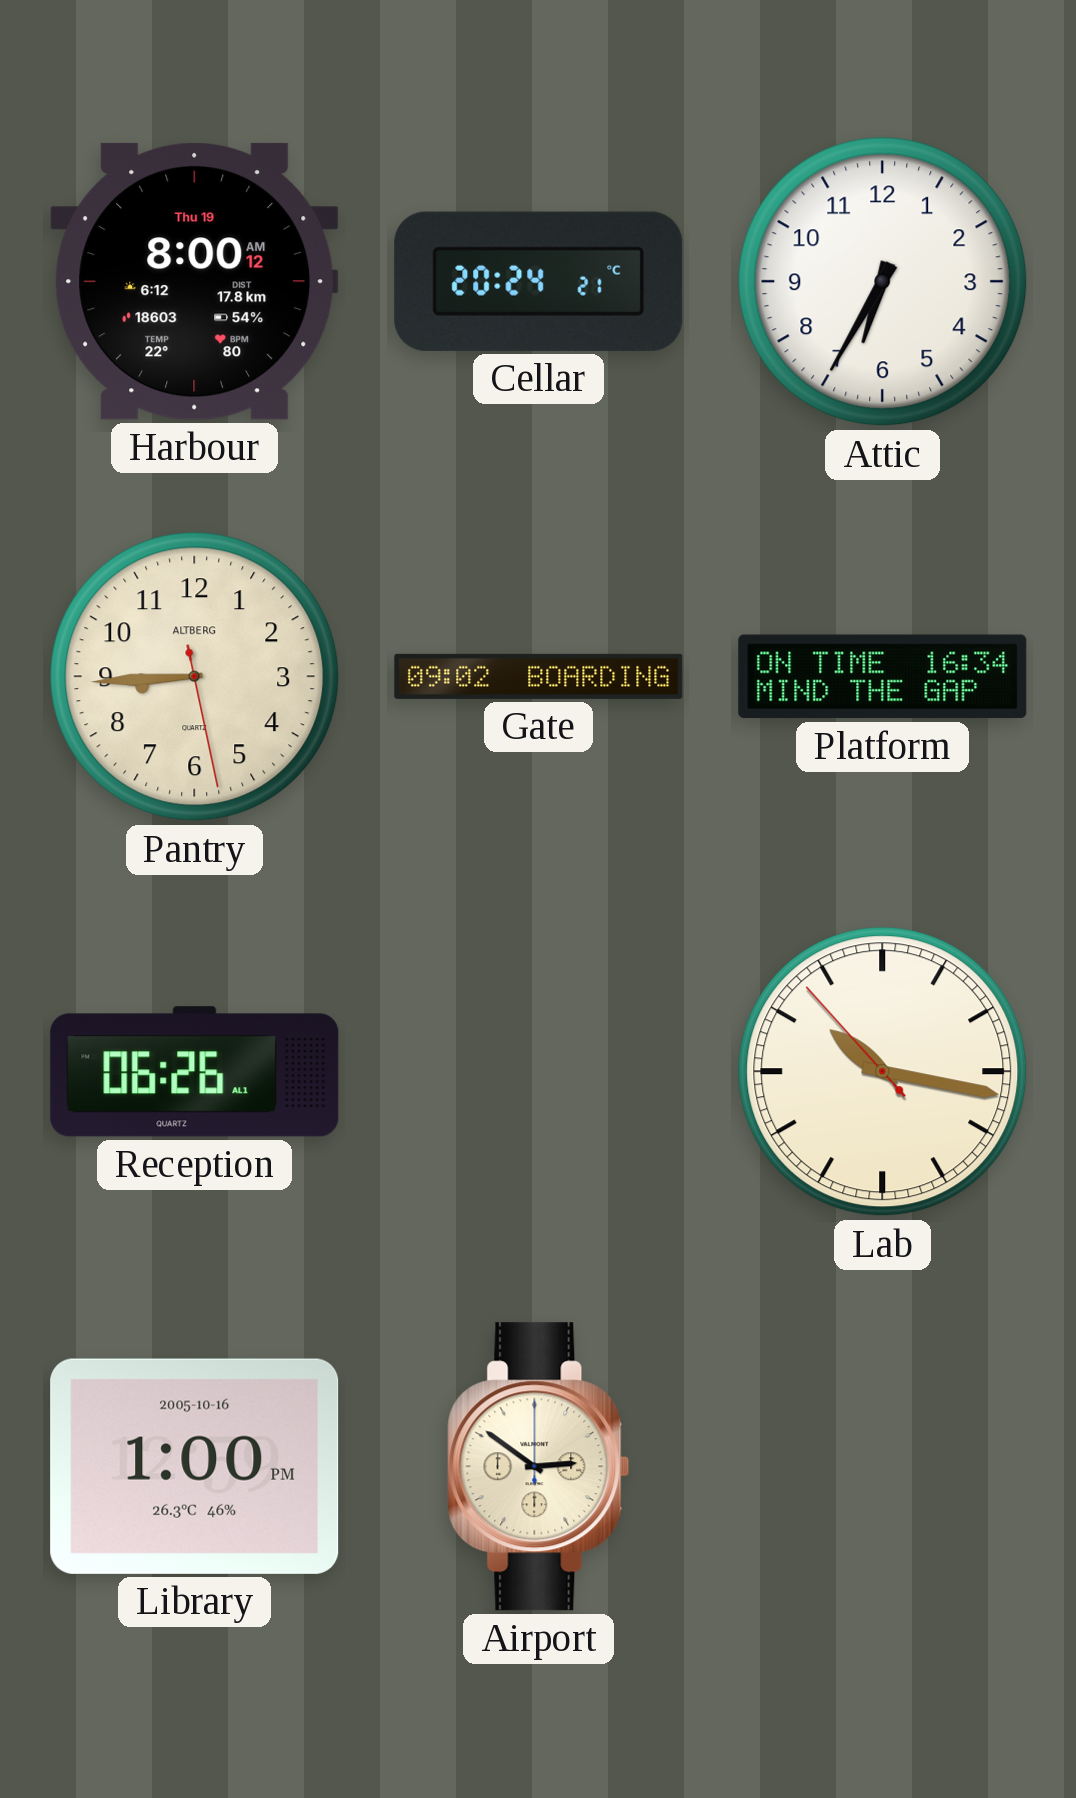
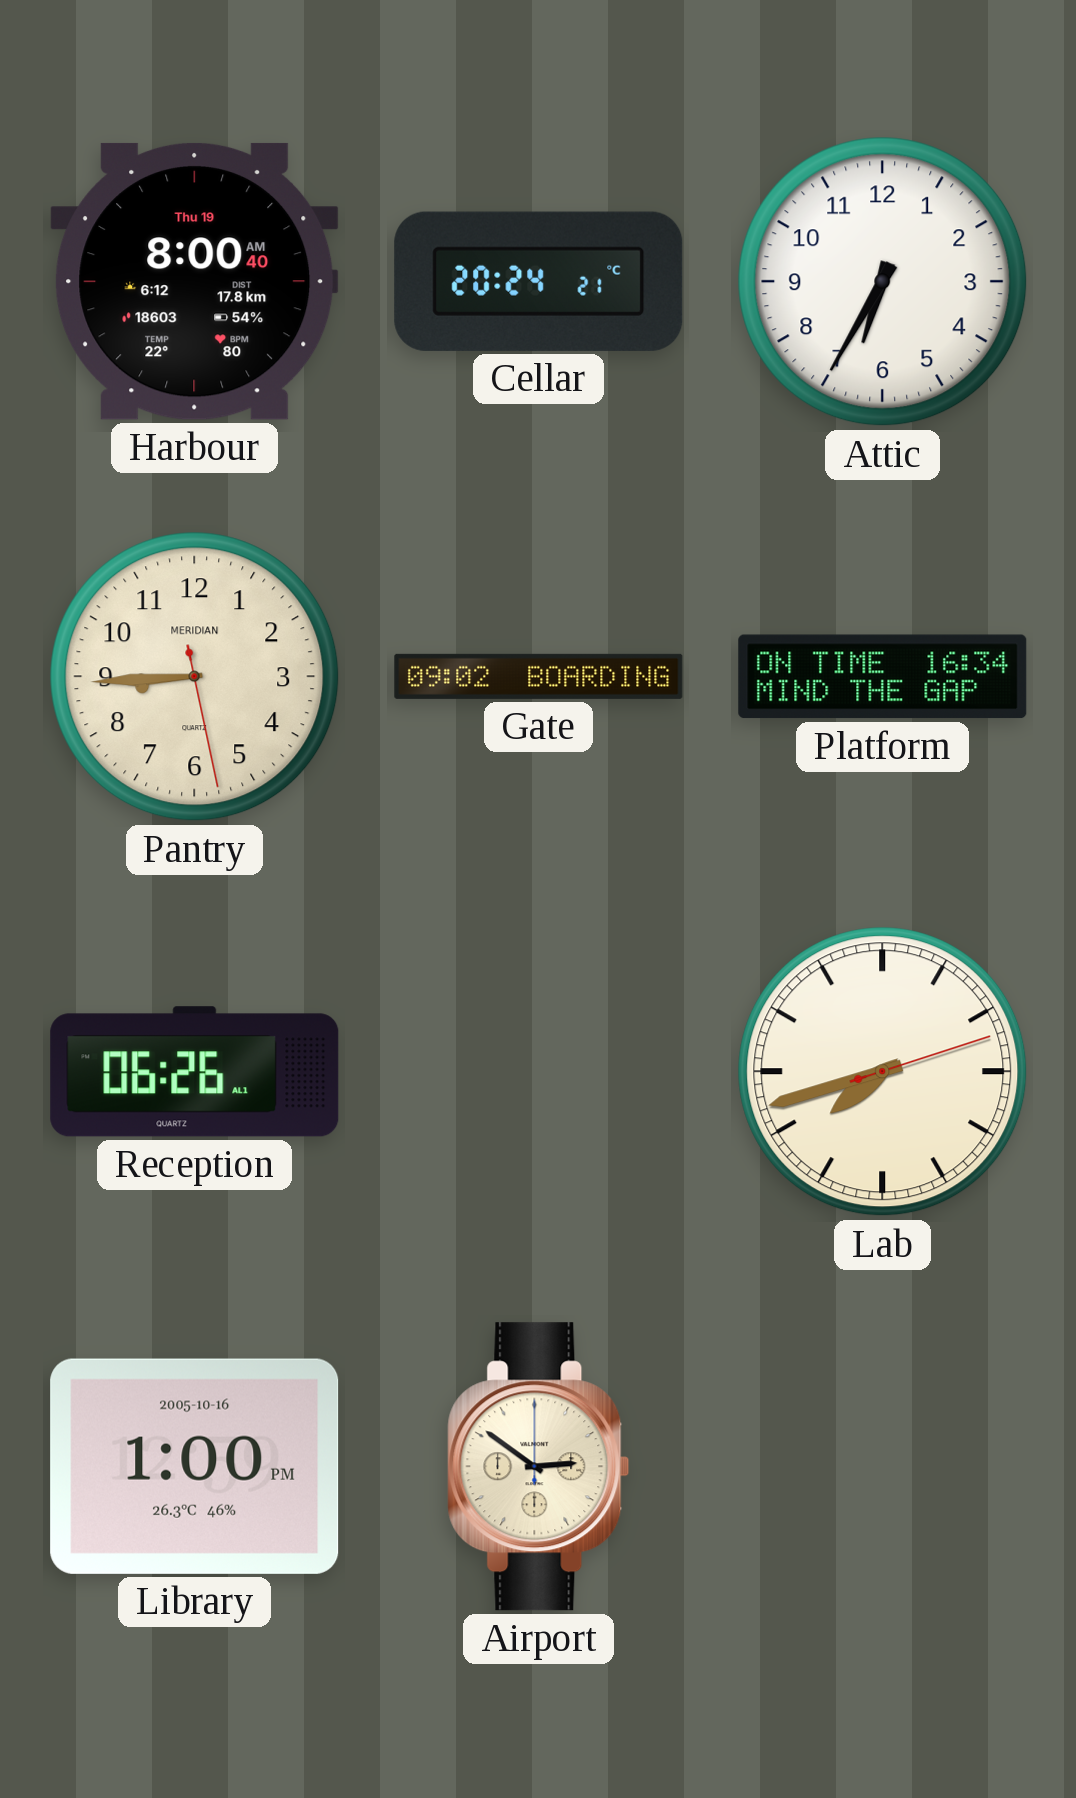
Harbour: 8:00:12 AM -> 8:00:40 AM
Pantry brand: ALTBERG -> MERIDIAN
Lab: 10:16 -> 7:42
